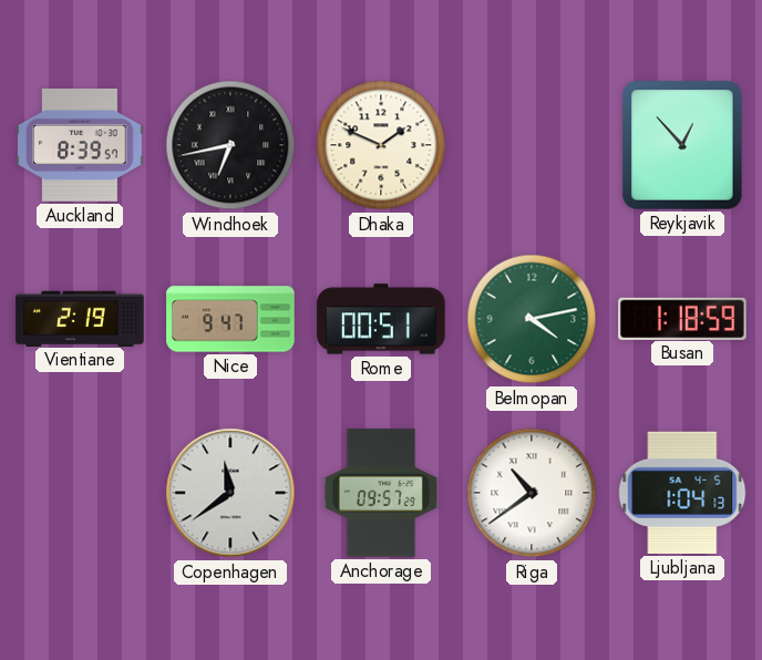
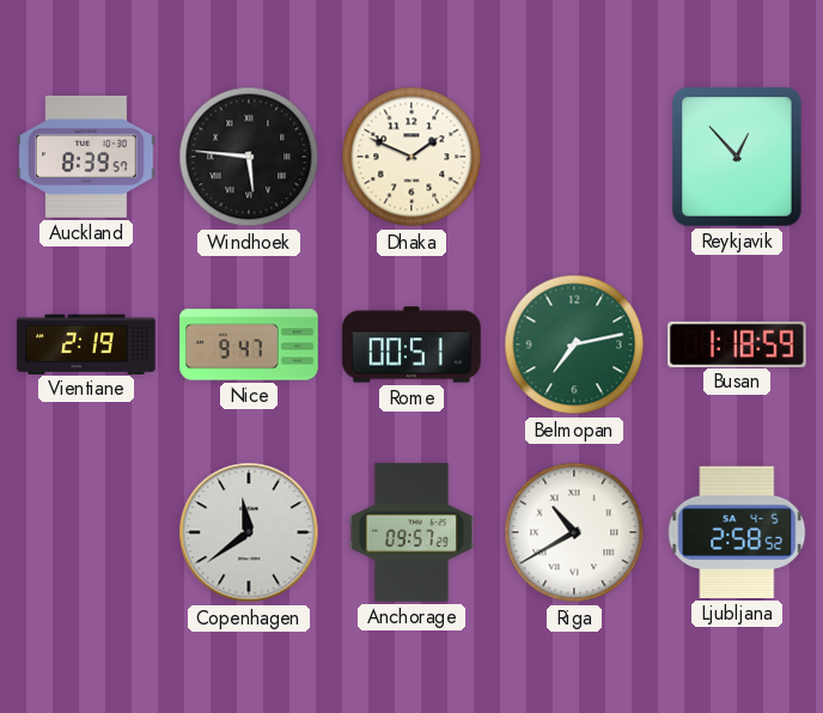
Windhoek: 6:43 -> 5:46
Belmopan: 4:13 -> 7:13
Riga: 10:39 -> 10:40
Ljubljana: 1:04 -> 2:58
